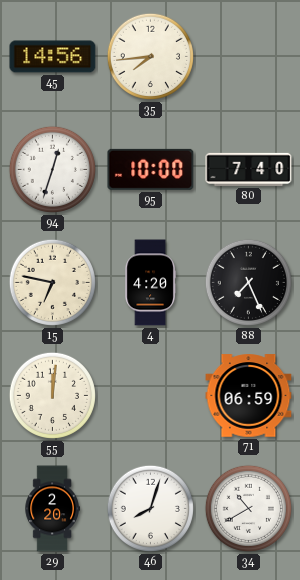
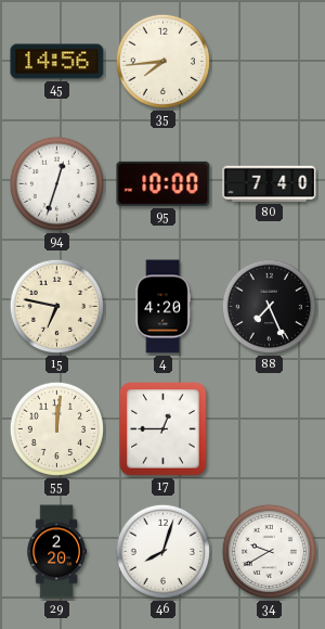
17: none -> 12:45
71: 06:59 -> none
34: 10:40 -> 9:40
